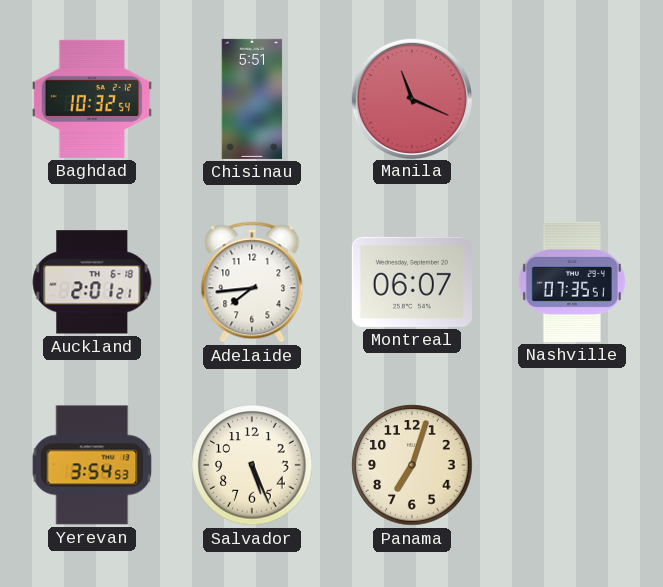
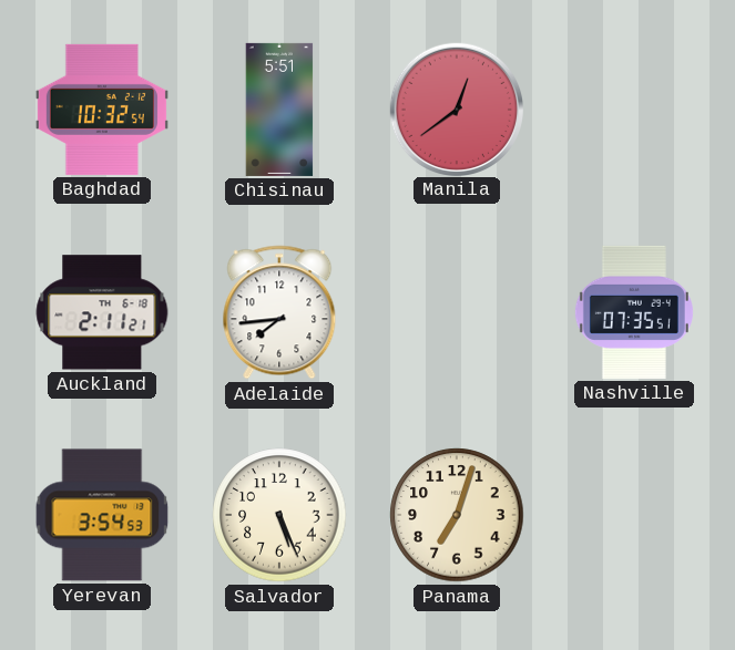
Manila: 11:19 -> 12:39
Auckland: 2:01 -> 2:11
Montreal: 06:07 -> none
